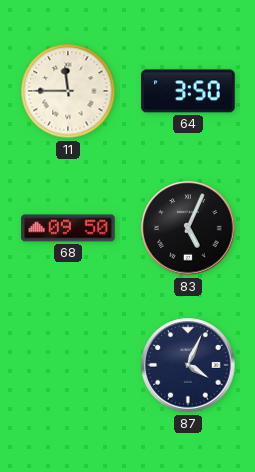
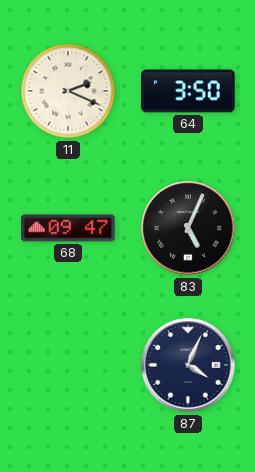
11: 11:45 -> 2:19
68: 09:50 -> 09:47
